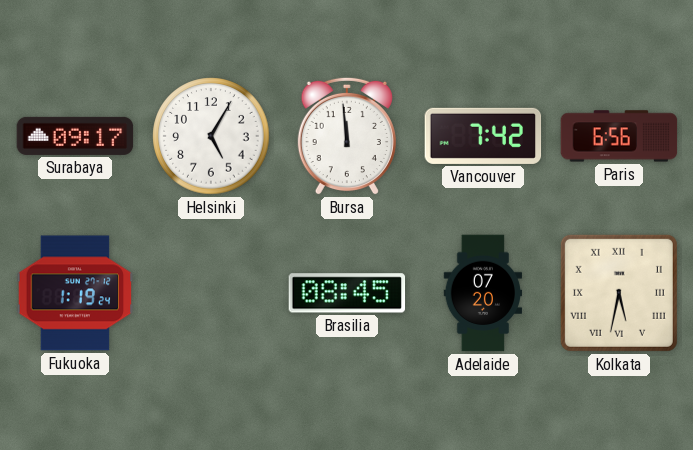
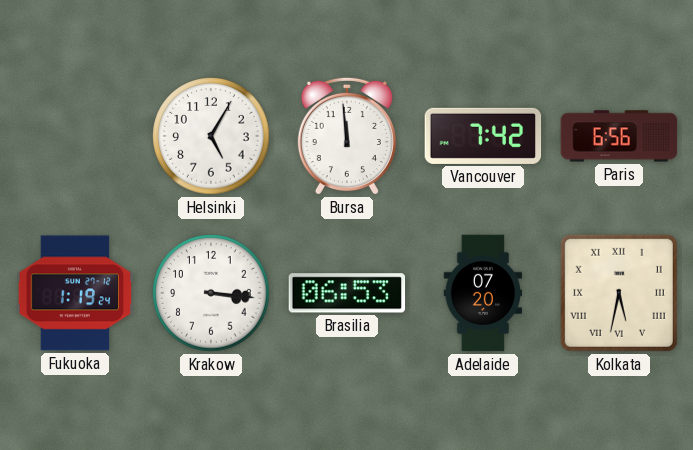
Surabaya: 09:17 -> none
Krakow: none -> 3:16
Brasilia: 08:45 -> 06:53
